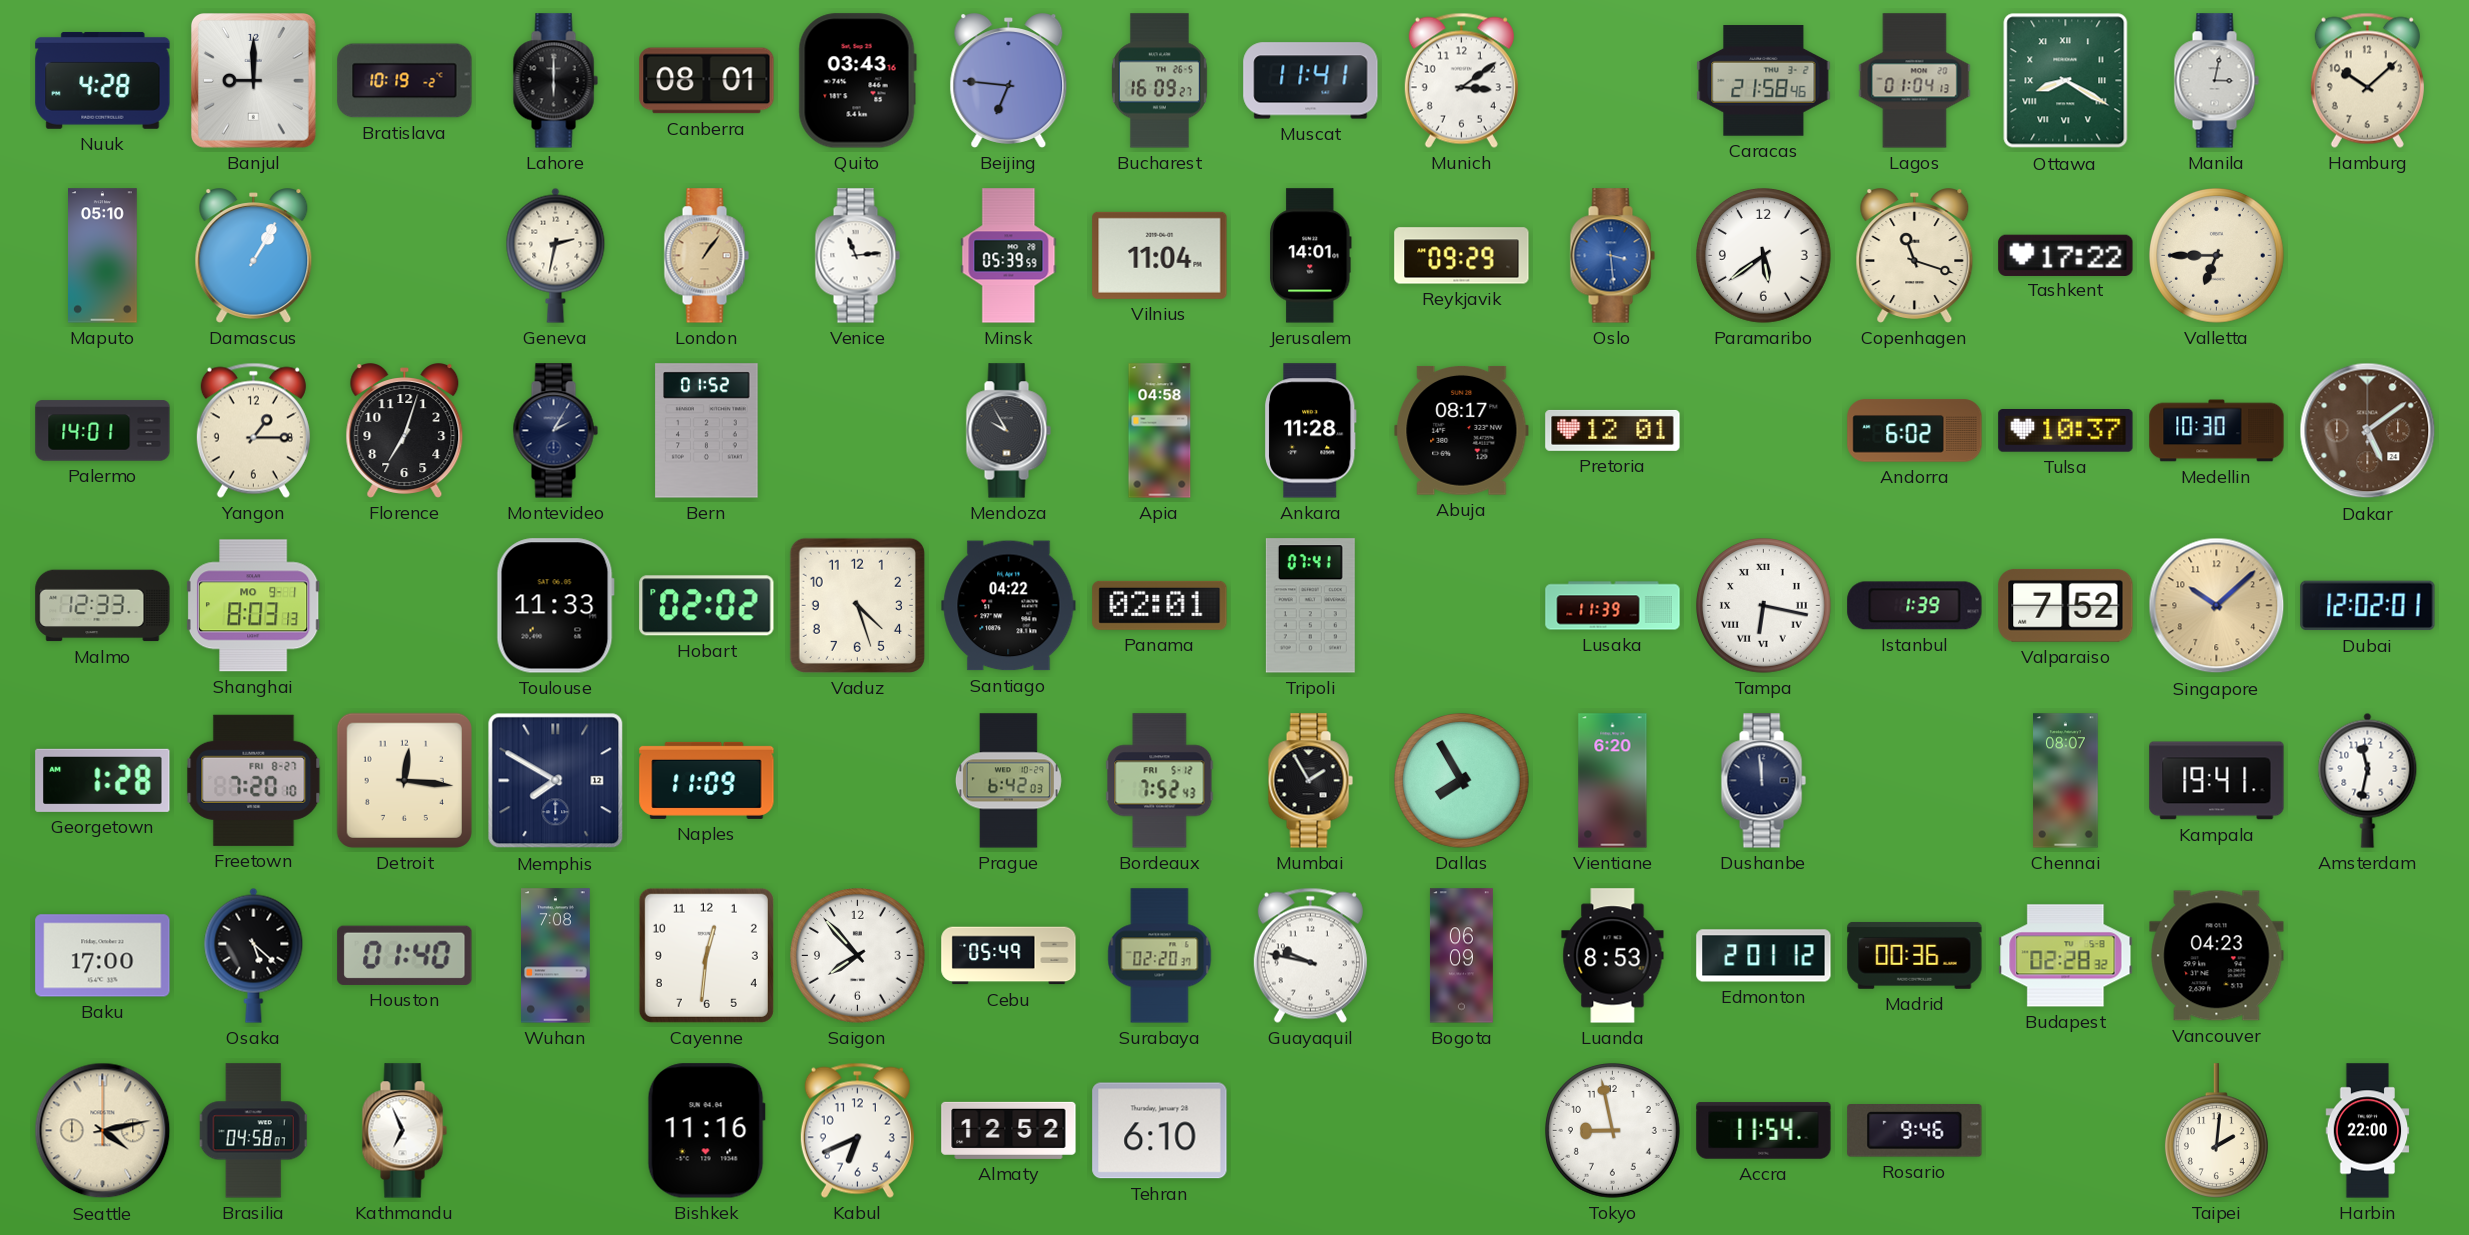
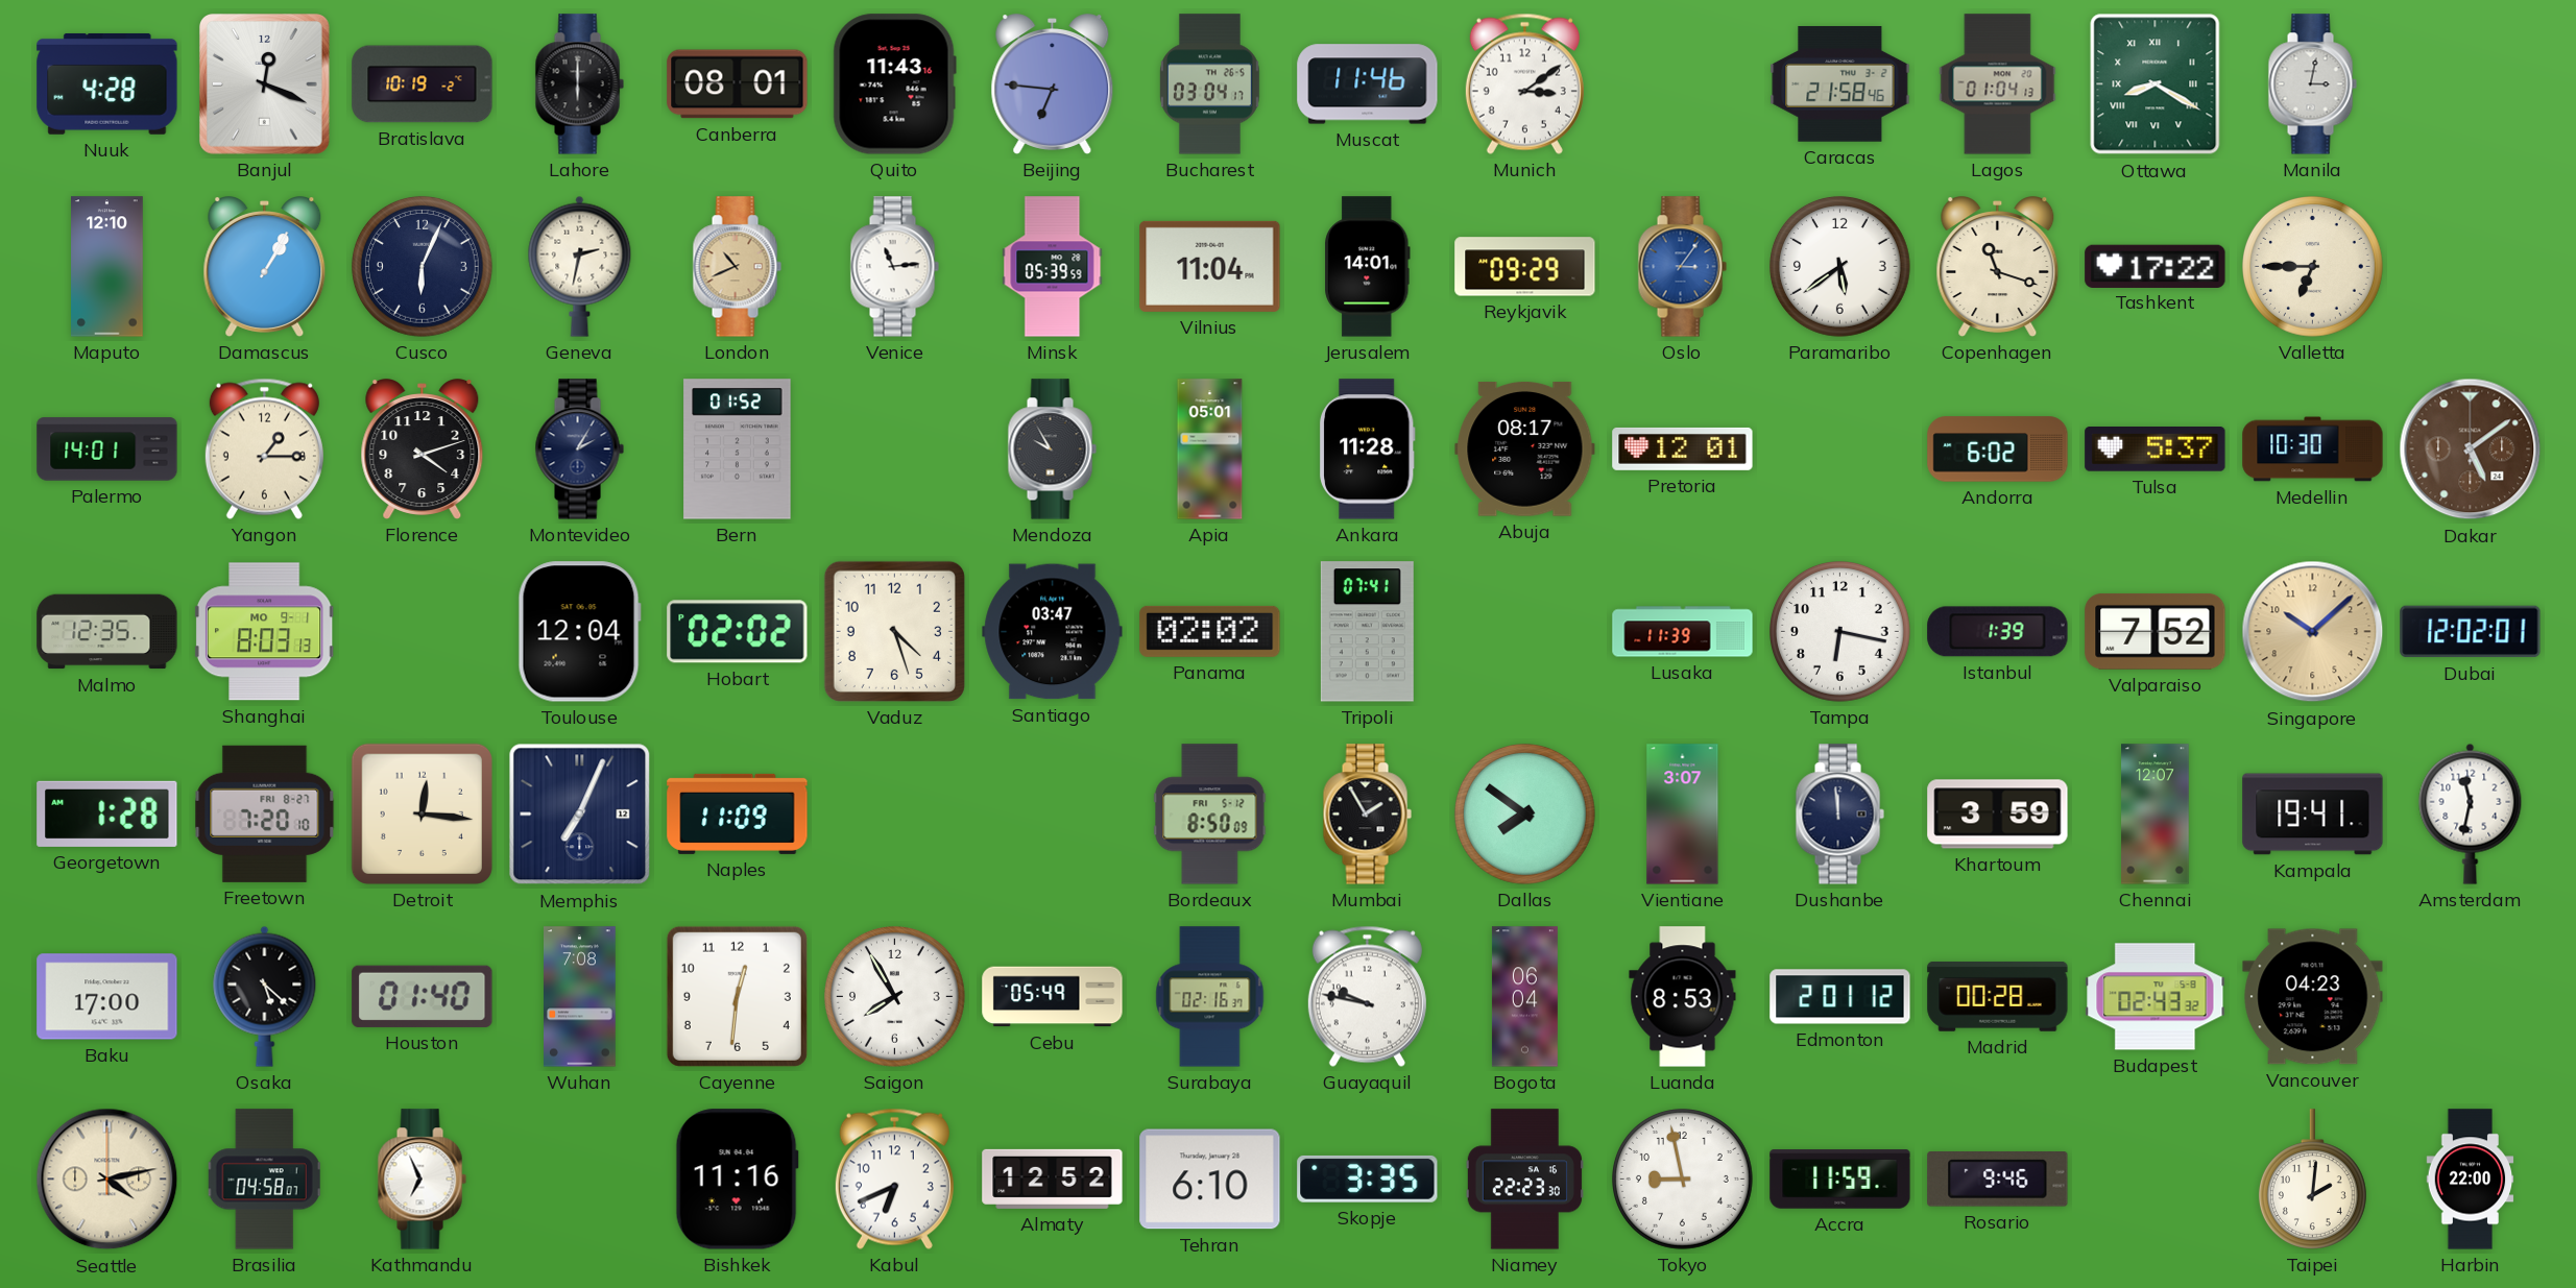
Banjul: 9:00 -> 12:19
Quito: 03:43 -> 11:43
Bucharest: 16:09 -> 03:04
Muscat: 11:41 -> 11:46
Hamburg: 10:08 -> none
Maputo: 05:10 -> 12:10
Cusco: none -> 6:04
London: 1:06 -> 10:41
Oslo: 3:29 -> 3:06
Florence: 7:03 -> 4:12
Apia: 04:58 -> 05:01
Tulsa: 10:37 -> 5:37
Malmo: 12:33 -> 12:35
Toulouse: 11:33 -> 12:04
Santiago: 04:22 -> 03:47
Panama: 02:01 -> 02:02
Tampa numerals: Roman -> Arabic
Memphis: 7:50 -> 7:04
Prague: 6:42 -> none
Bordeaux: 7:52 -> 8:50
Dallas: 7:55 -> 7:51
Vientiane: 6:20 -> 3:07
Khartoum: none -> 3:59
Chennai: 08:07 -> 12:07
Saigon: 7:53 -> 7:55
Surabaya: 02:20 -> 02:16
Bogota: 06:09 -> 06:04
Madrid: 00:36 -> 00:28
Budapest: 02:28 -> 02:43
Skopje: none -> 3:35
Niamey: none -> 22:23
Accra: 11:54 -> 11:59
